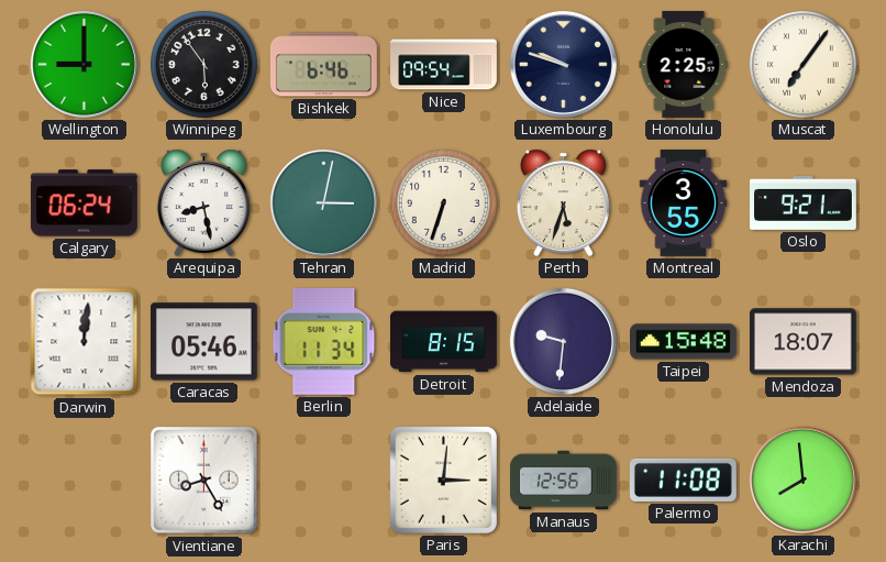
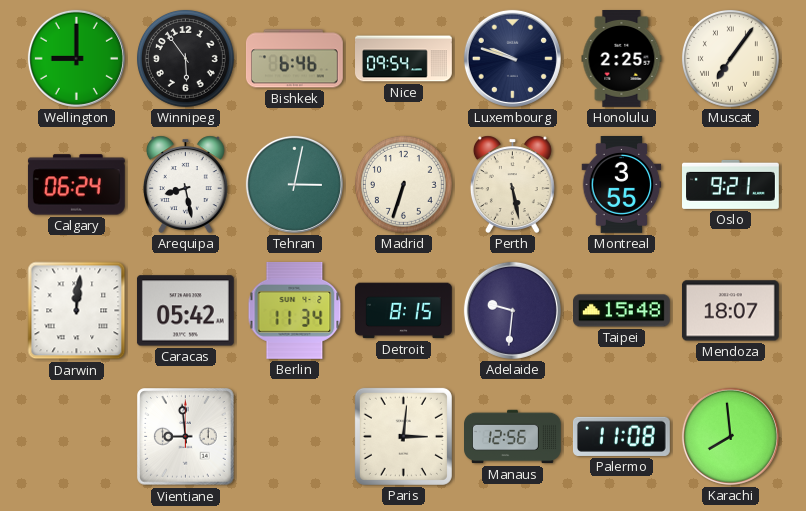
Perth: 5:33 -> 5:28
Caracas: 05:46 -> 05:42
Vientiane: 8:25 -> 8:59
